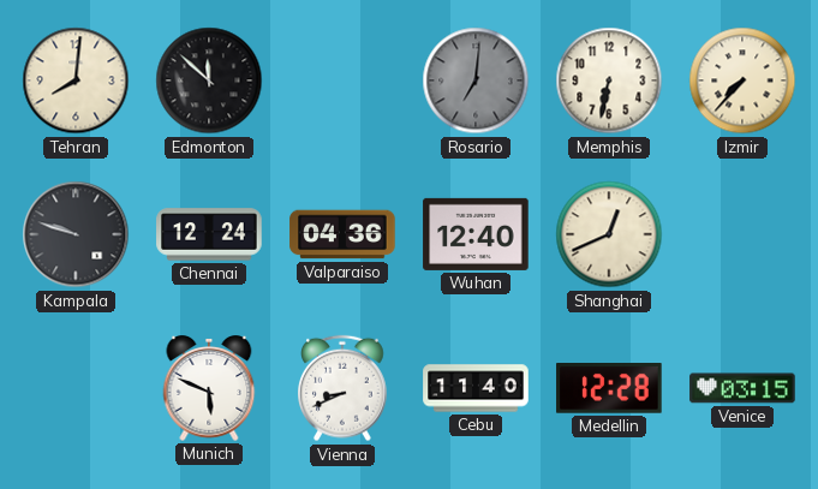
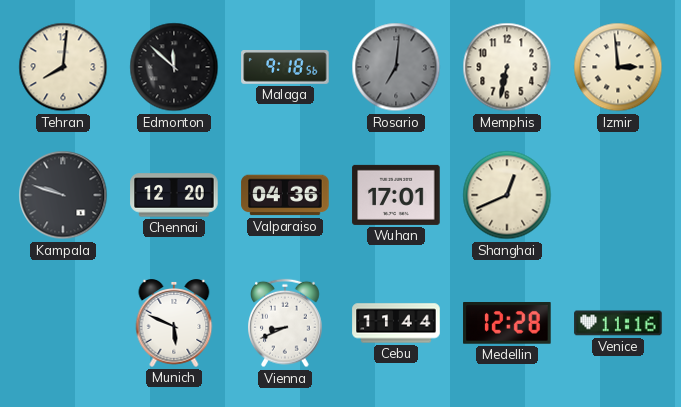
Malaga: none -> 9:18
Izmir: 7:37 -> 2:59
Chennai: 12:24 -> 12:20
Wuhan: 12:40 -> 17:01
Cebu: 11:40 -> 11:44
Venice: 03:15 -> 11:16
